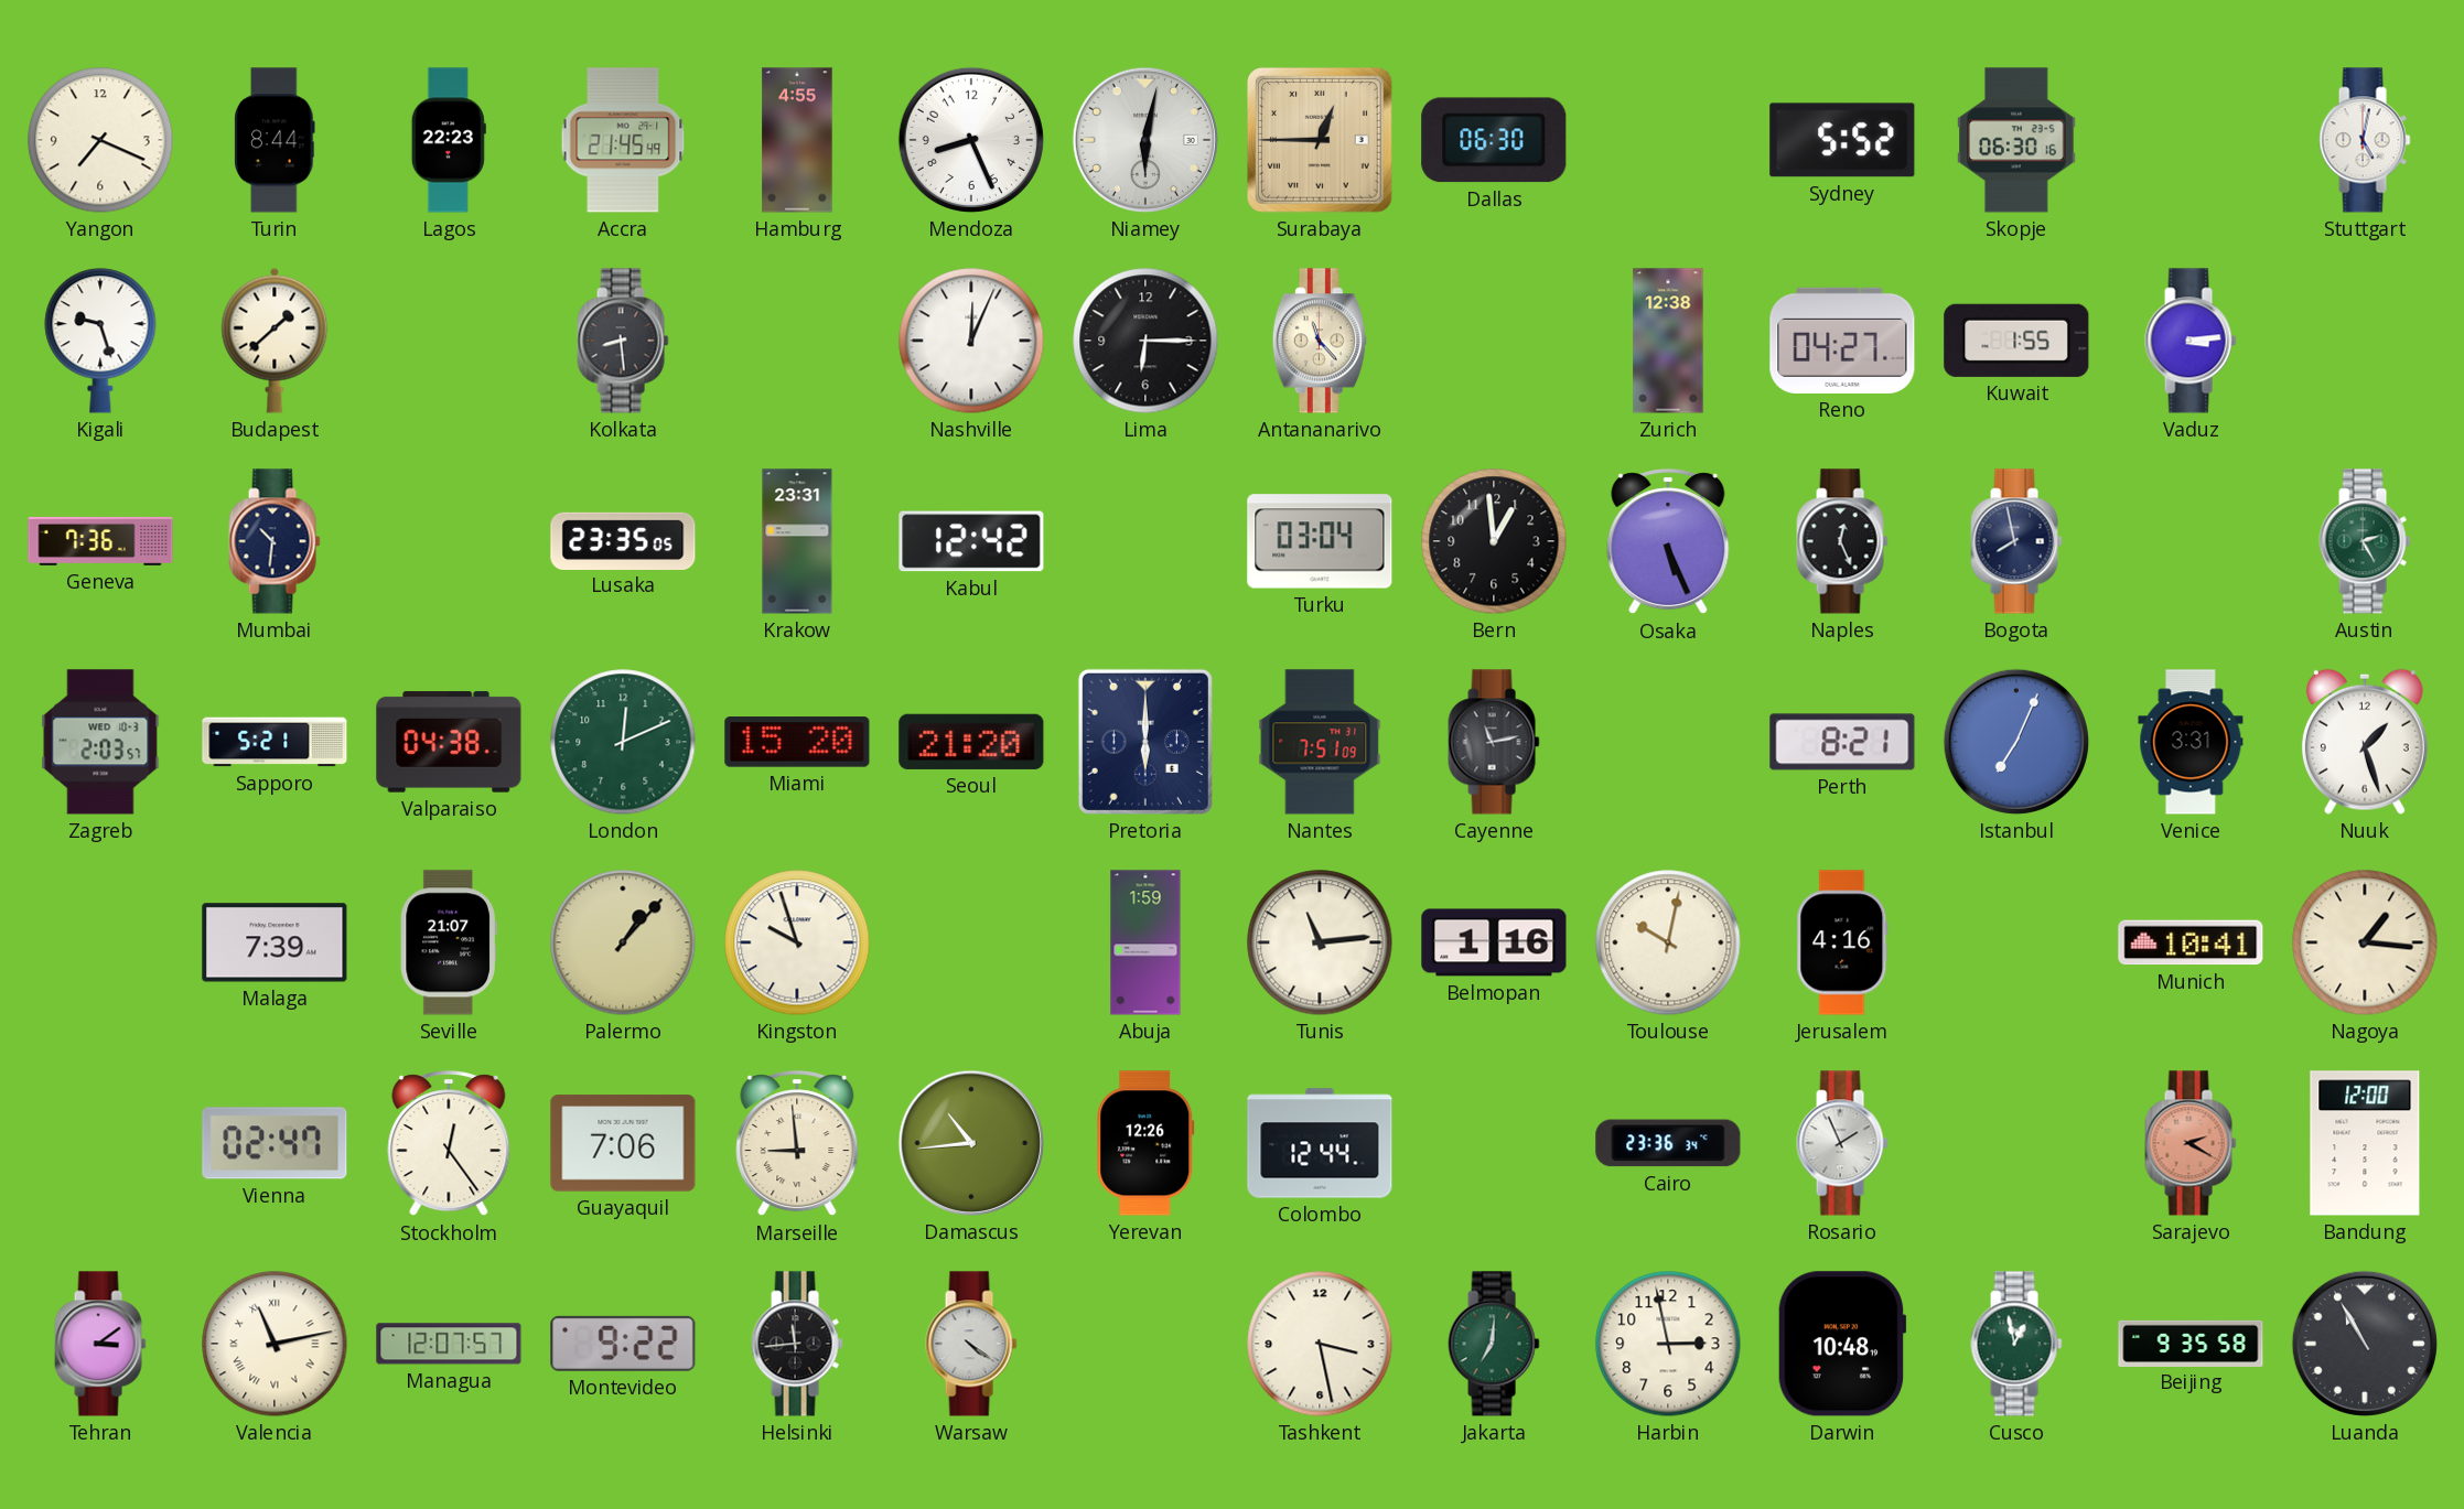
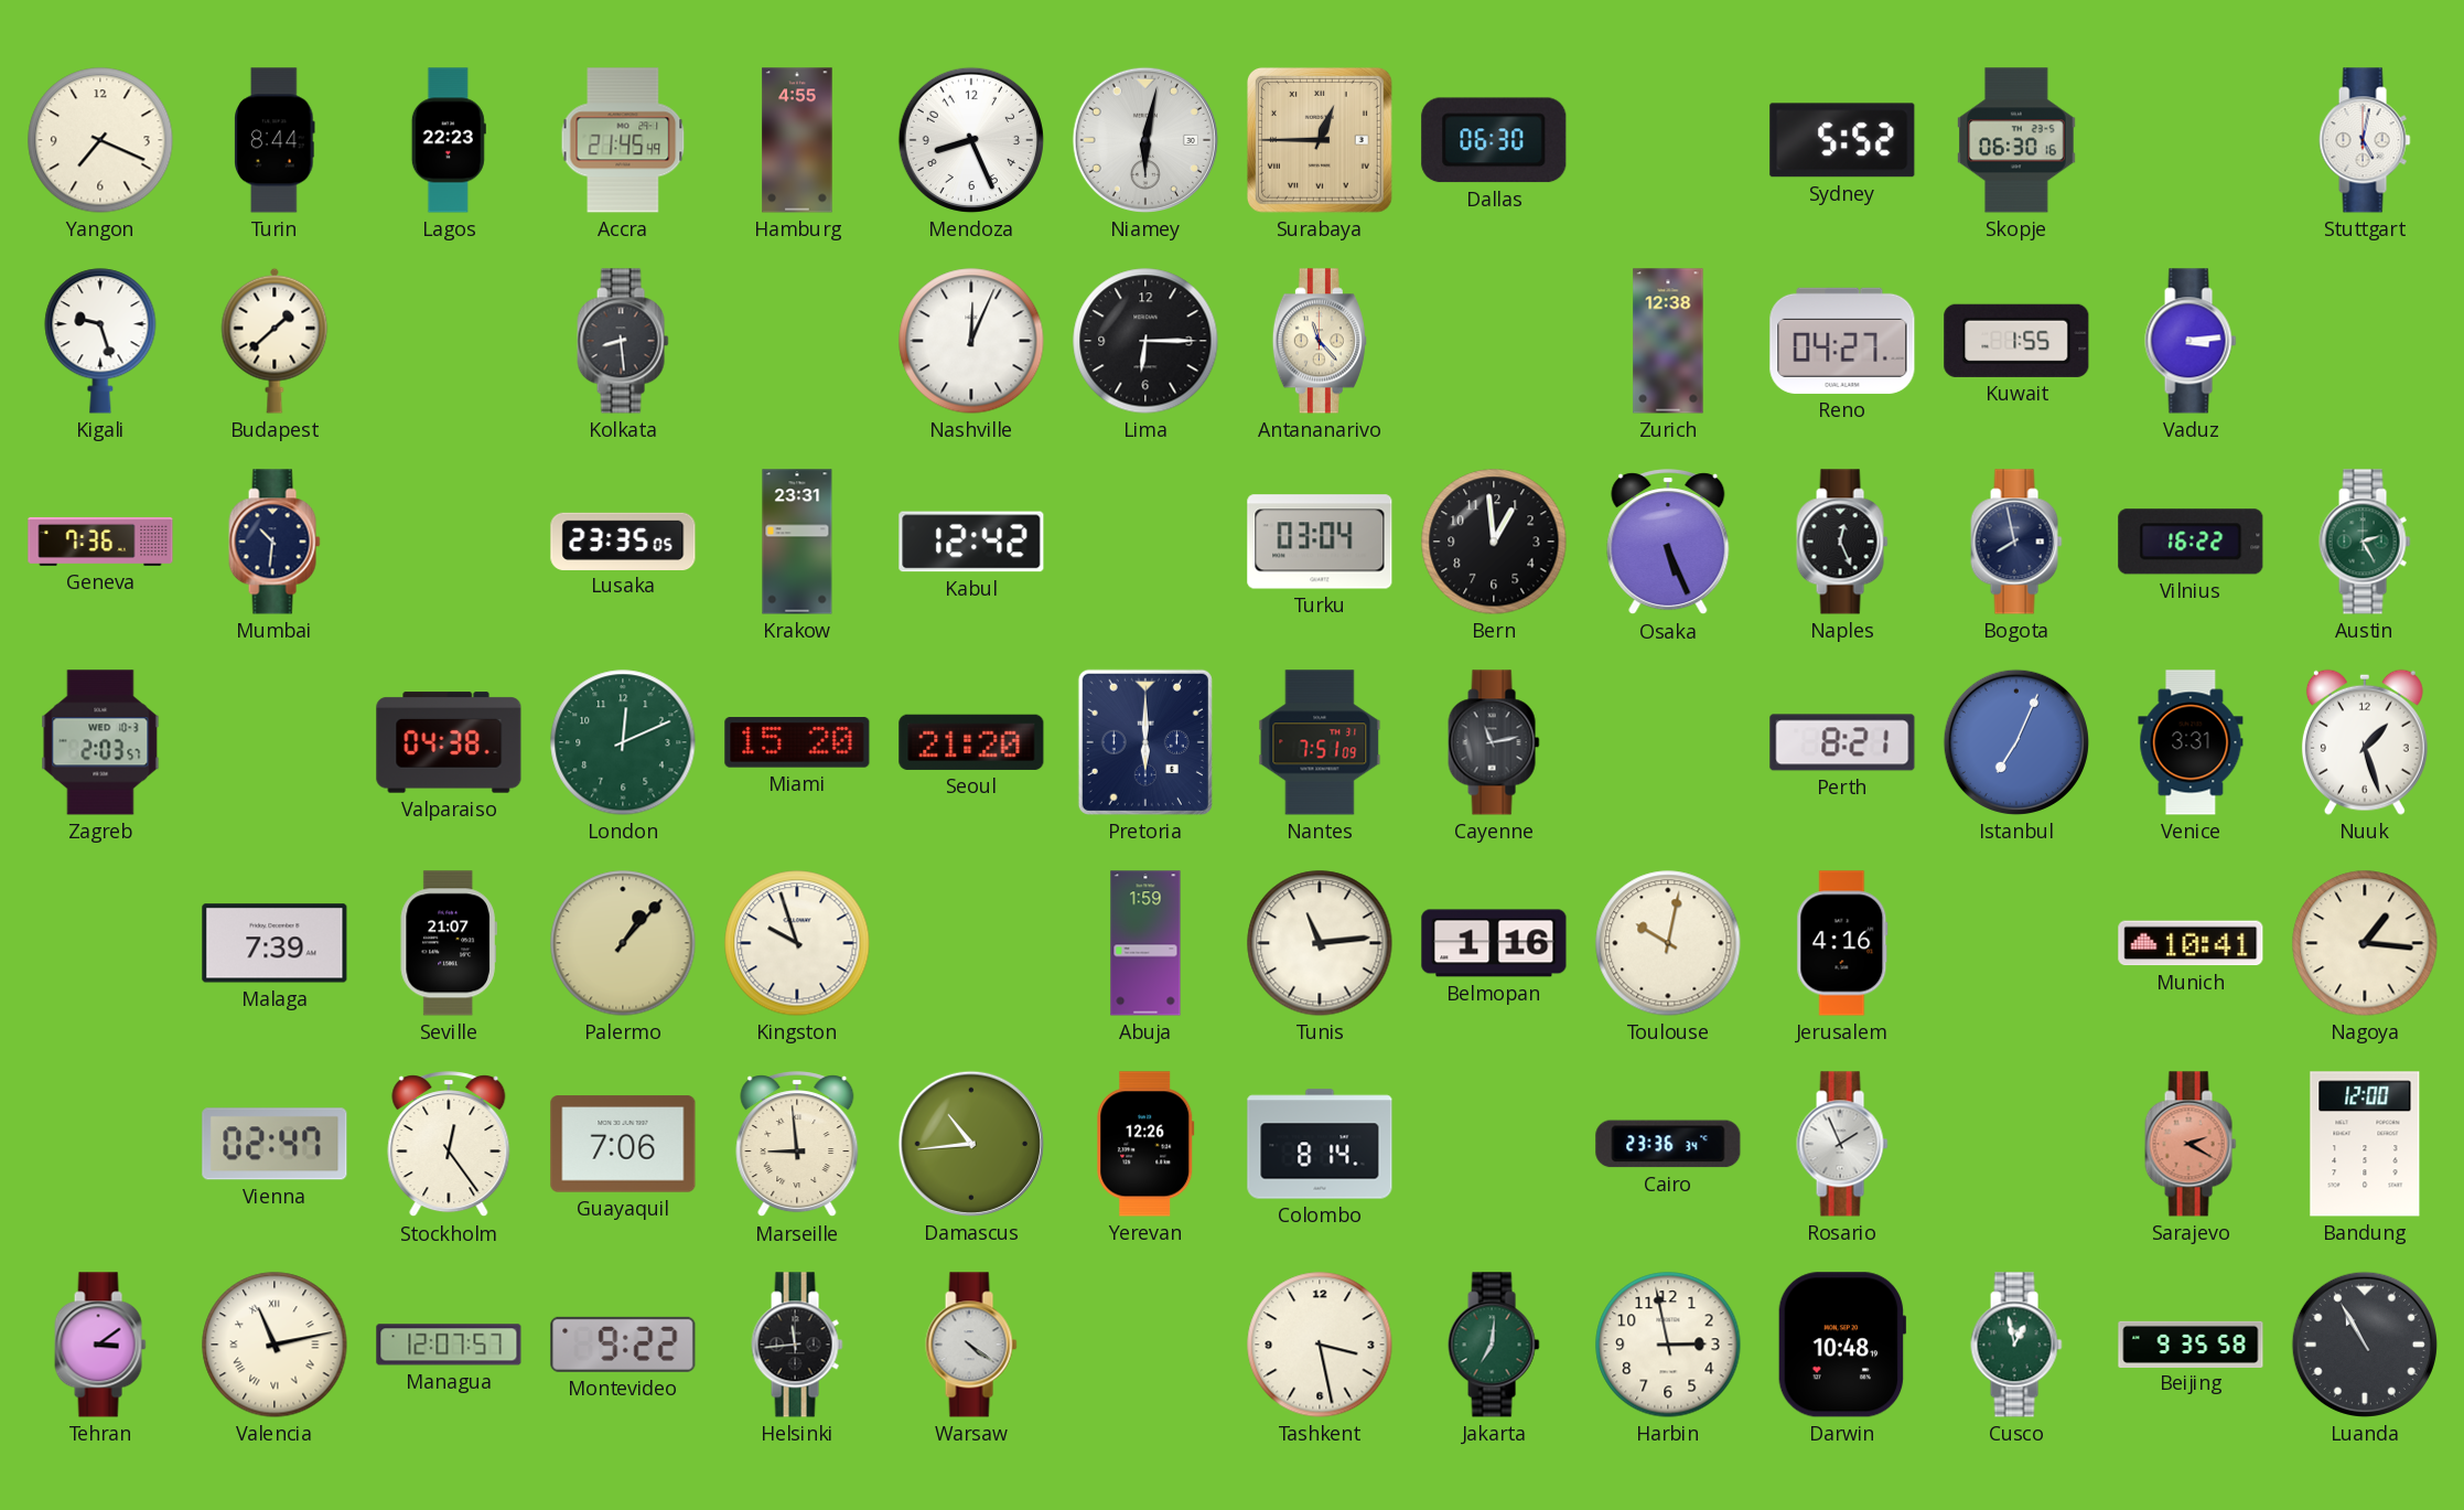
Vilnius: none -> 16:22
Sapporo: 5:21 -> none
Colombo: 12:44 -> 8:14
